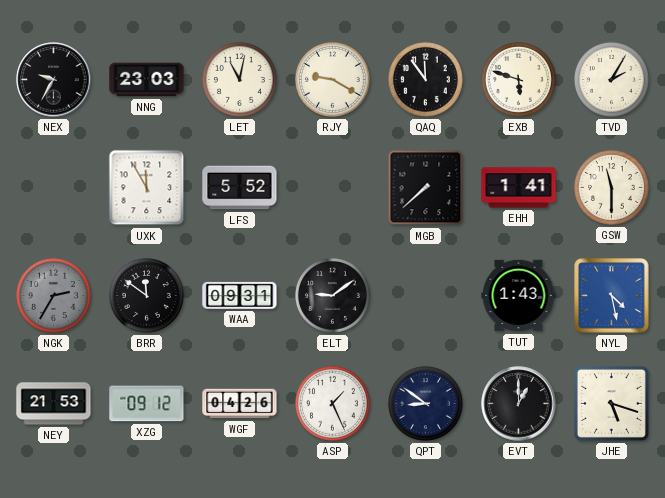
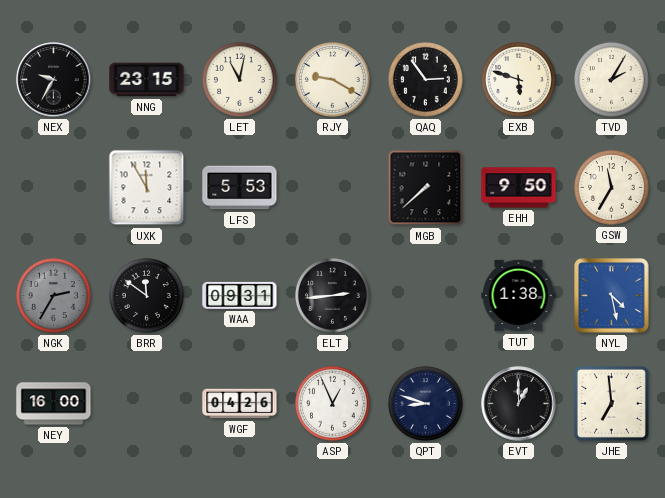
NNG: 23:03 -> 23:15
QAQ: 11:54 -> 2:54
LFS: 5:52 -> 5:53
EHH: 1:41 -> 9:50
GSW: 11:30 -> 11:35
ELT: 9:09 -> 2:44
TUT: 1:43 -> 1:38
NEY: 21:53 -> 16:00
XZG: 09:12 -> none
ASP: 1:26 -> 12:56
QPT: 8:51 -> 8:48
JHE: 5:18 -> 6:59
